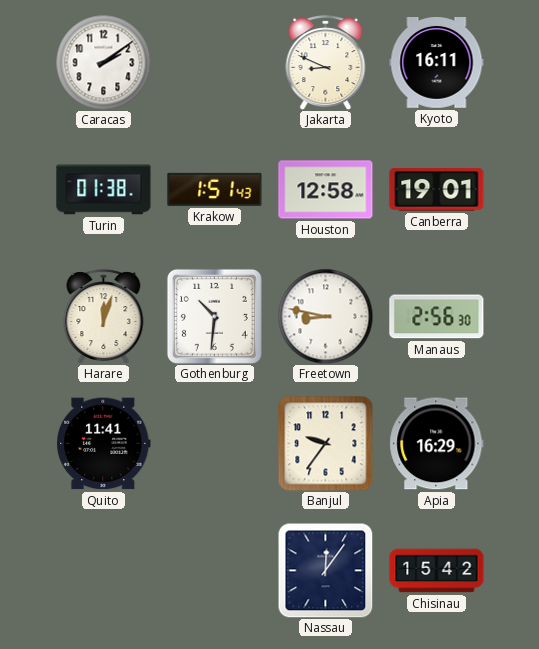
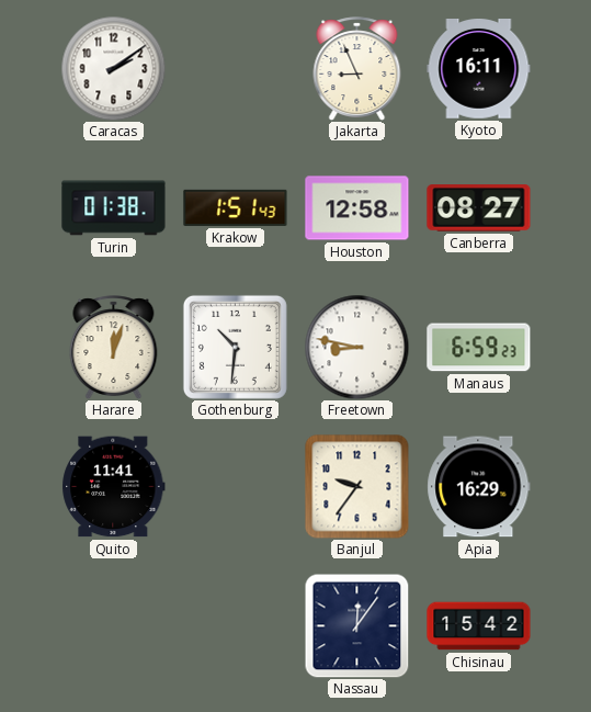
Jakarta: 8:49 -> 8:56
Canberra: 19:01 -> 08:27
Manaus: 2:56 -> 6:59
